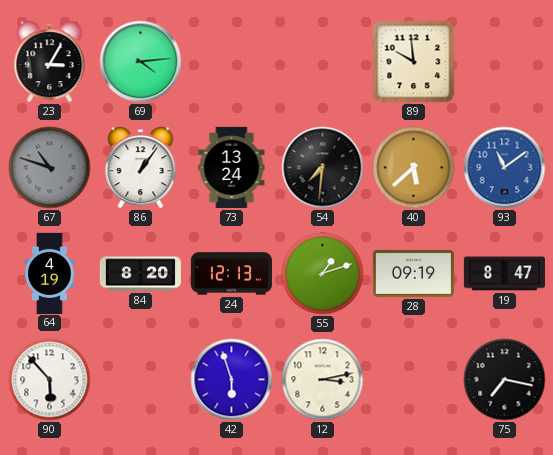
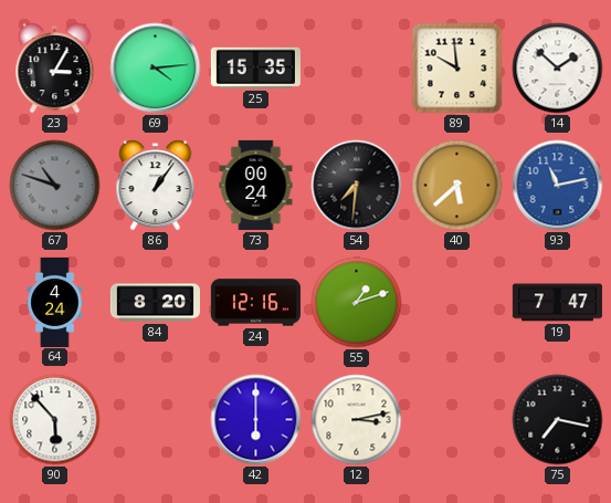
25: none -> 15:35
14: none -> 1:52
73: 13:24 -> 00:24
93: 11:09 -> 11:13
64: 4:19 -> 4:24
24: 12:13 -> 12:16
28: 09:19 -> none
19: 8:47 -> 7:47
42: 5:57 -> 6:00
